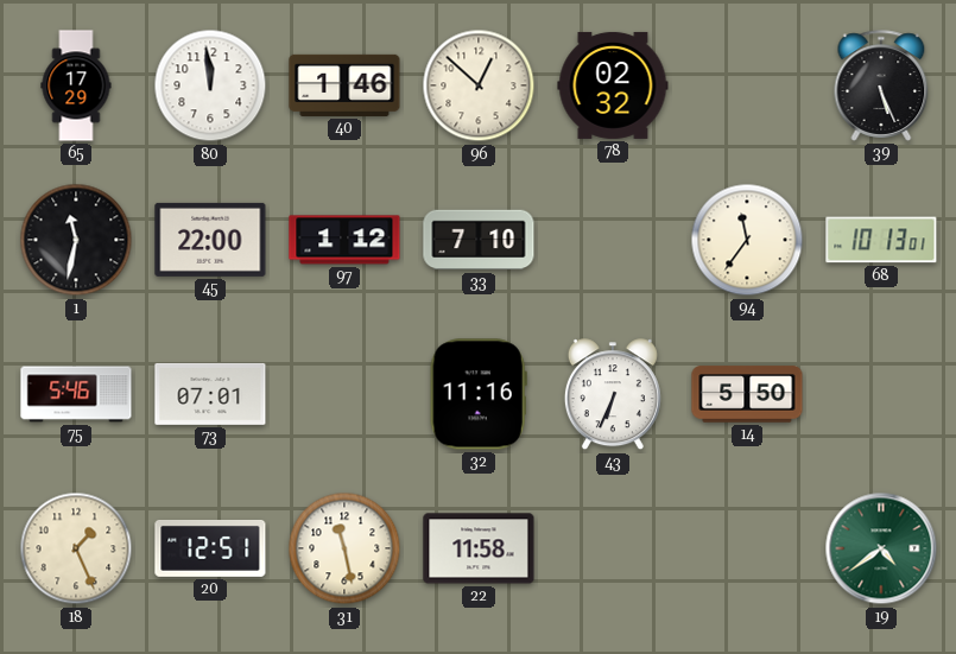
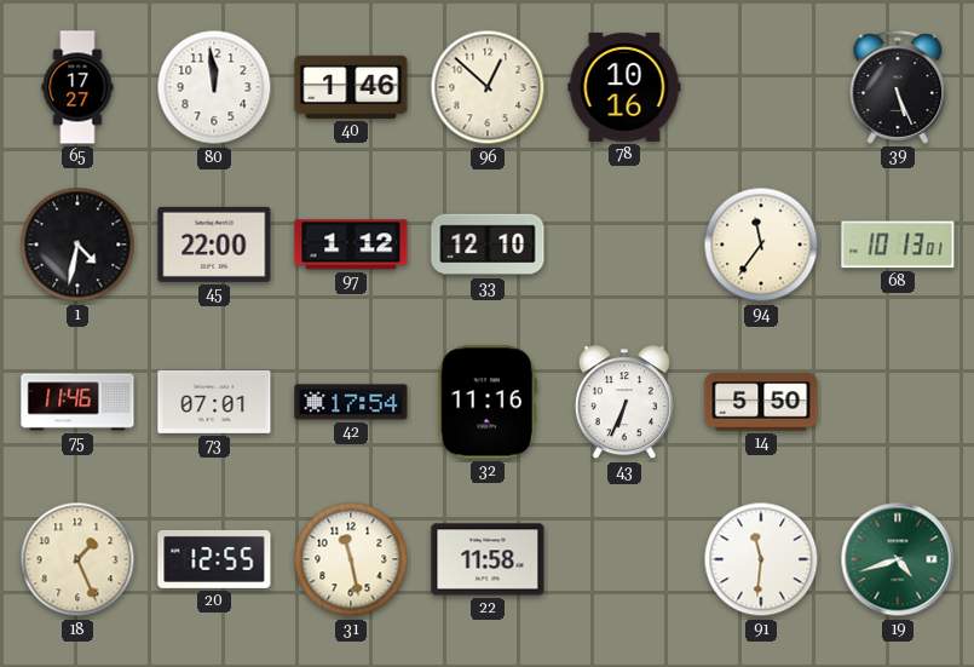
65: 17:29 -> 17:27
78: 02:32 -> 10:16
1: 11:32 -> 4:32
33: 7:10 -> 12:10
75: 5:46 -> 11:46
42: none -> 17:54
20: 12:51 -> 12:55
91: none -> 11:31
19: 4:39 -> 4:42
